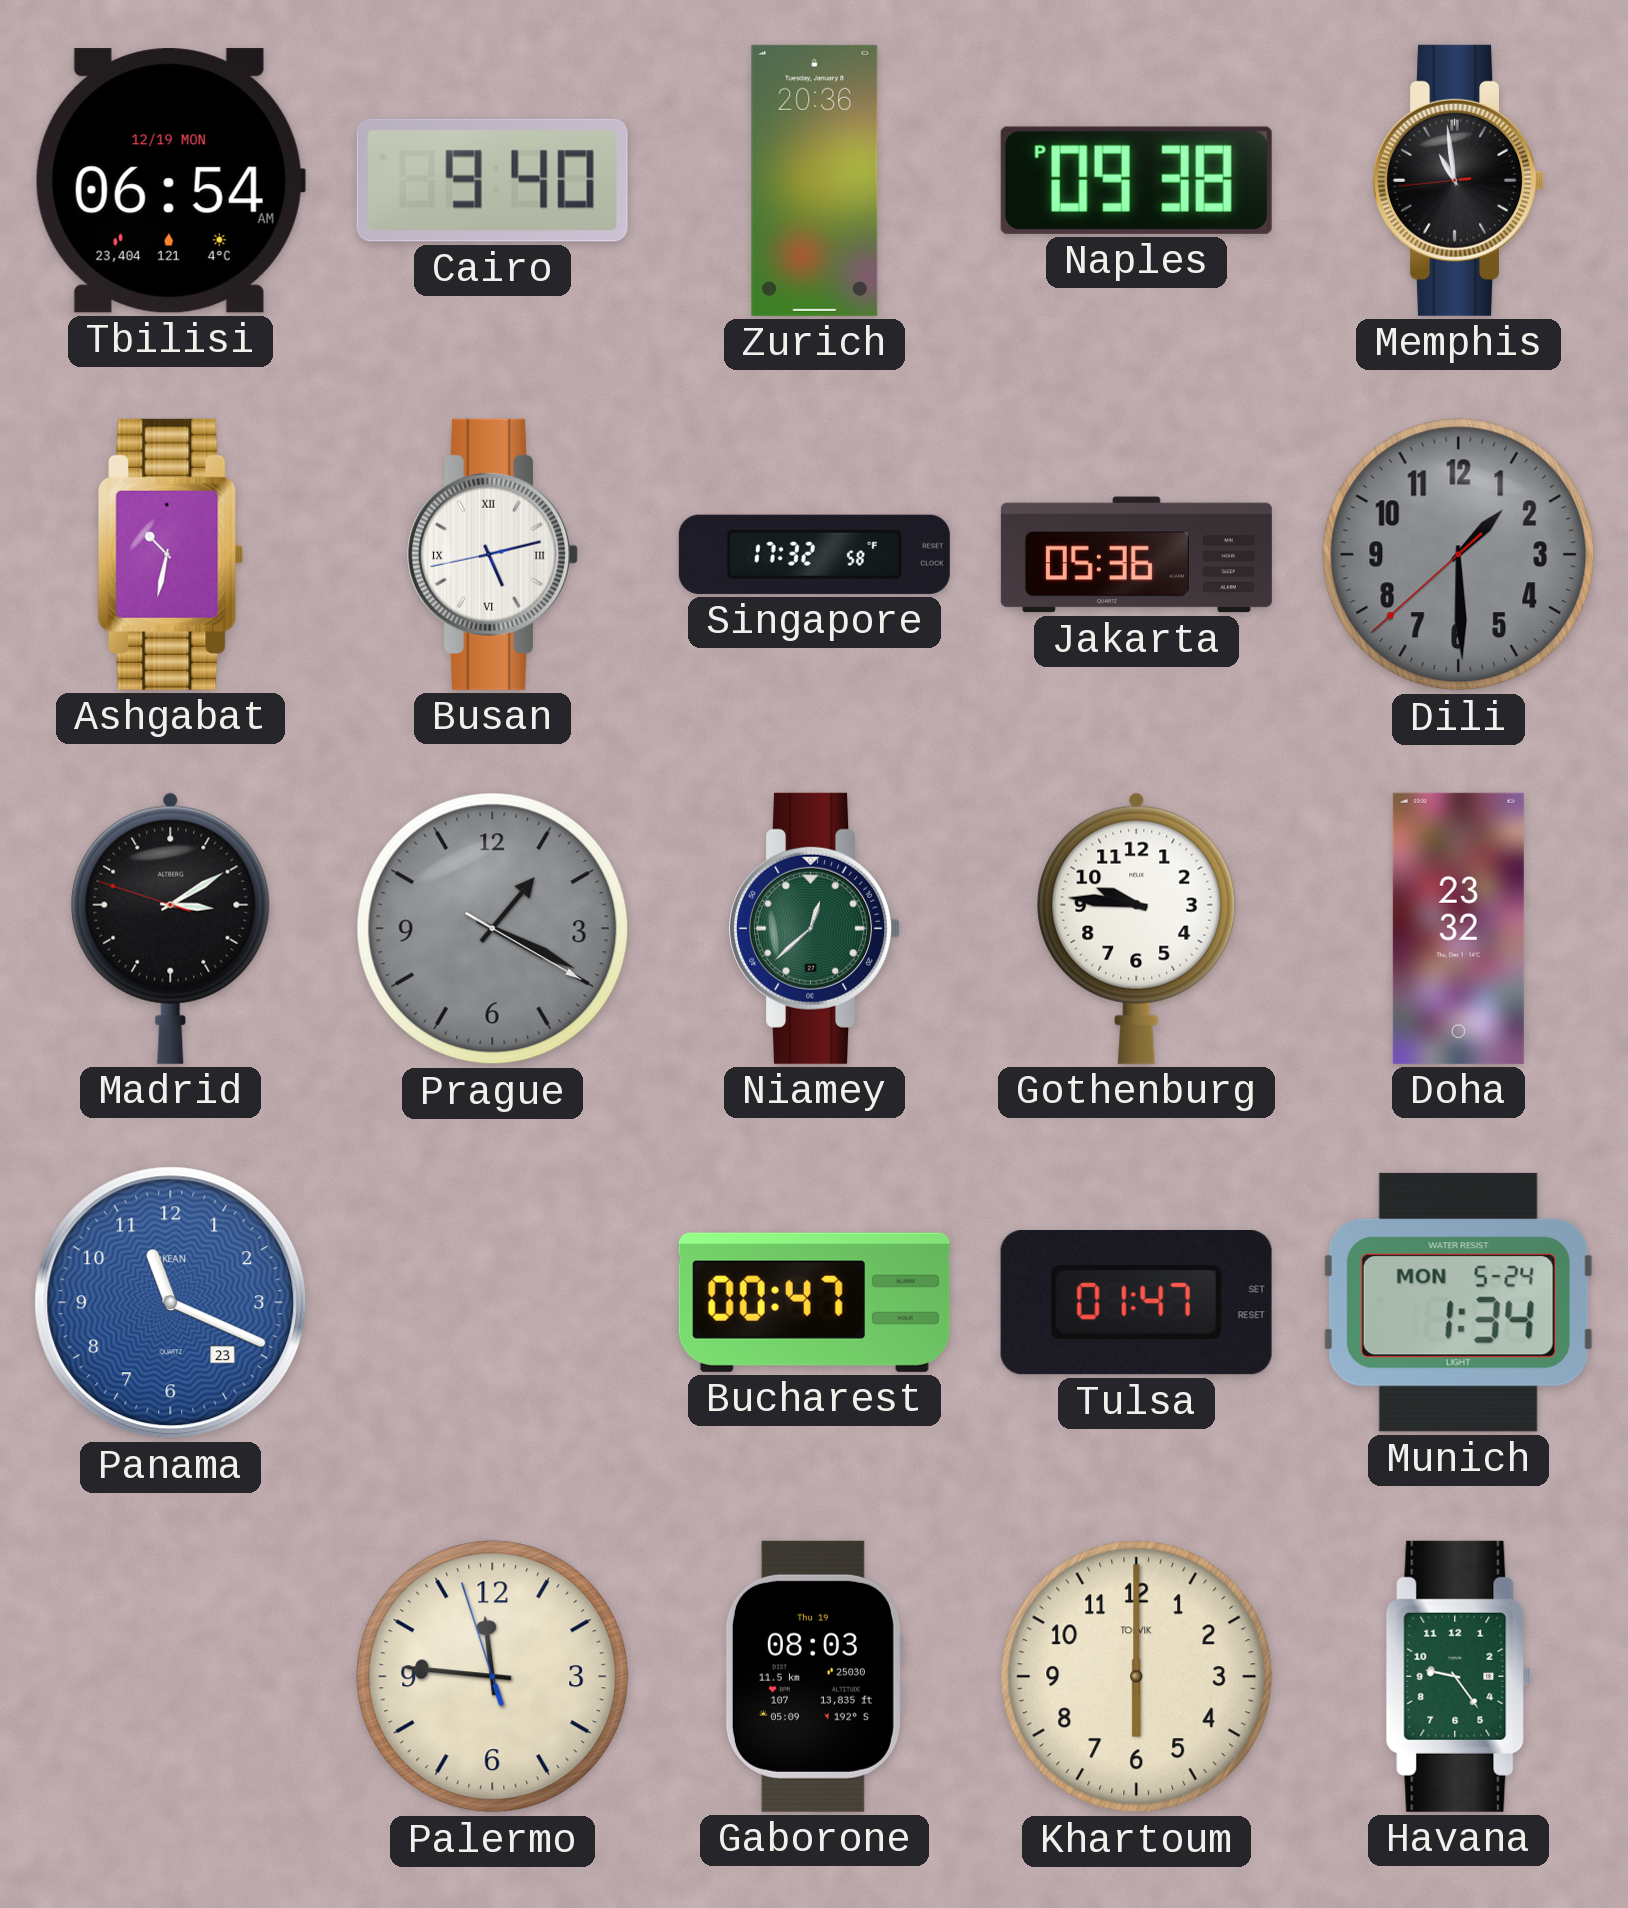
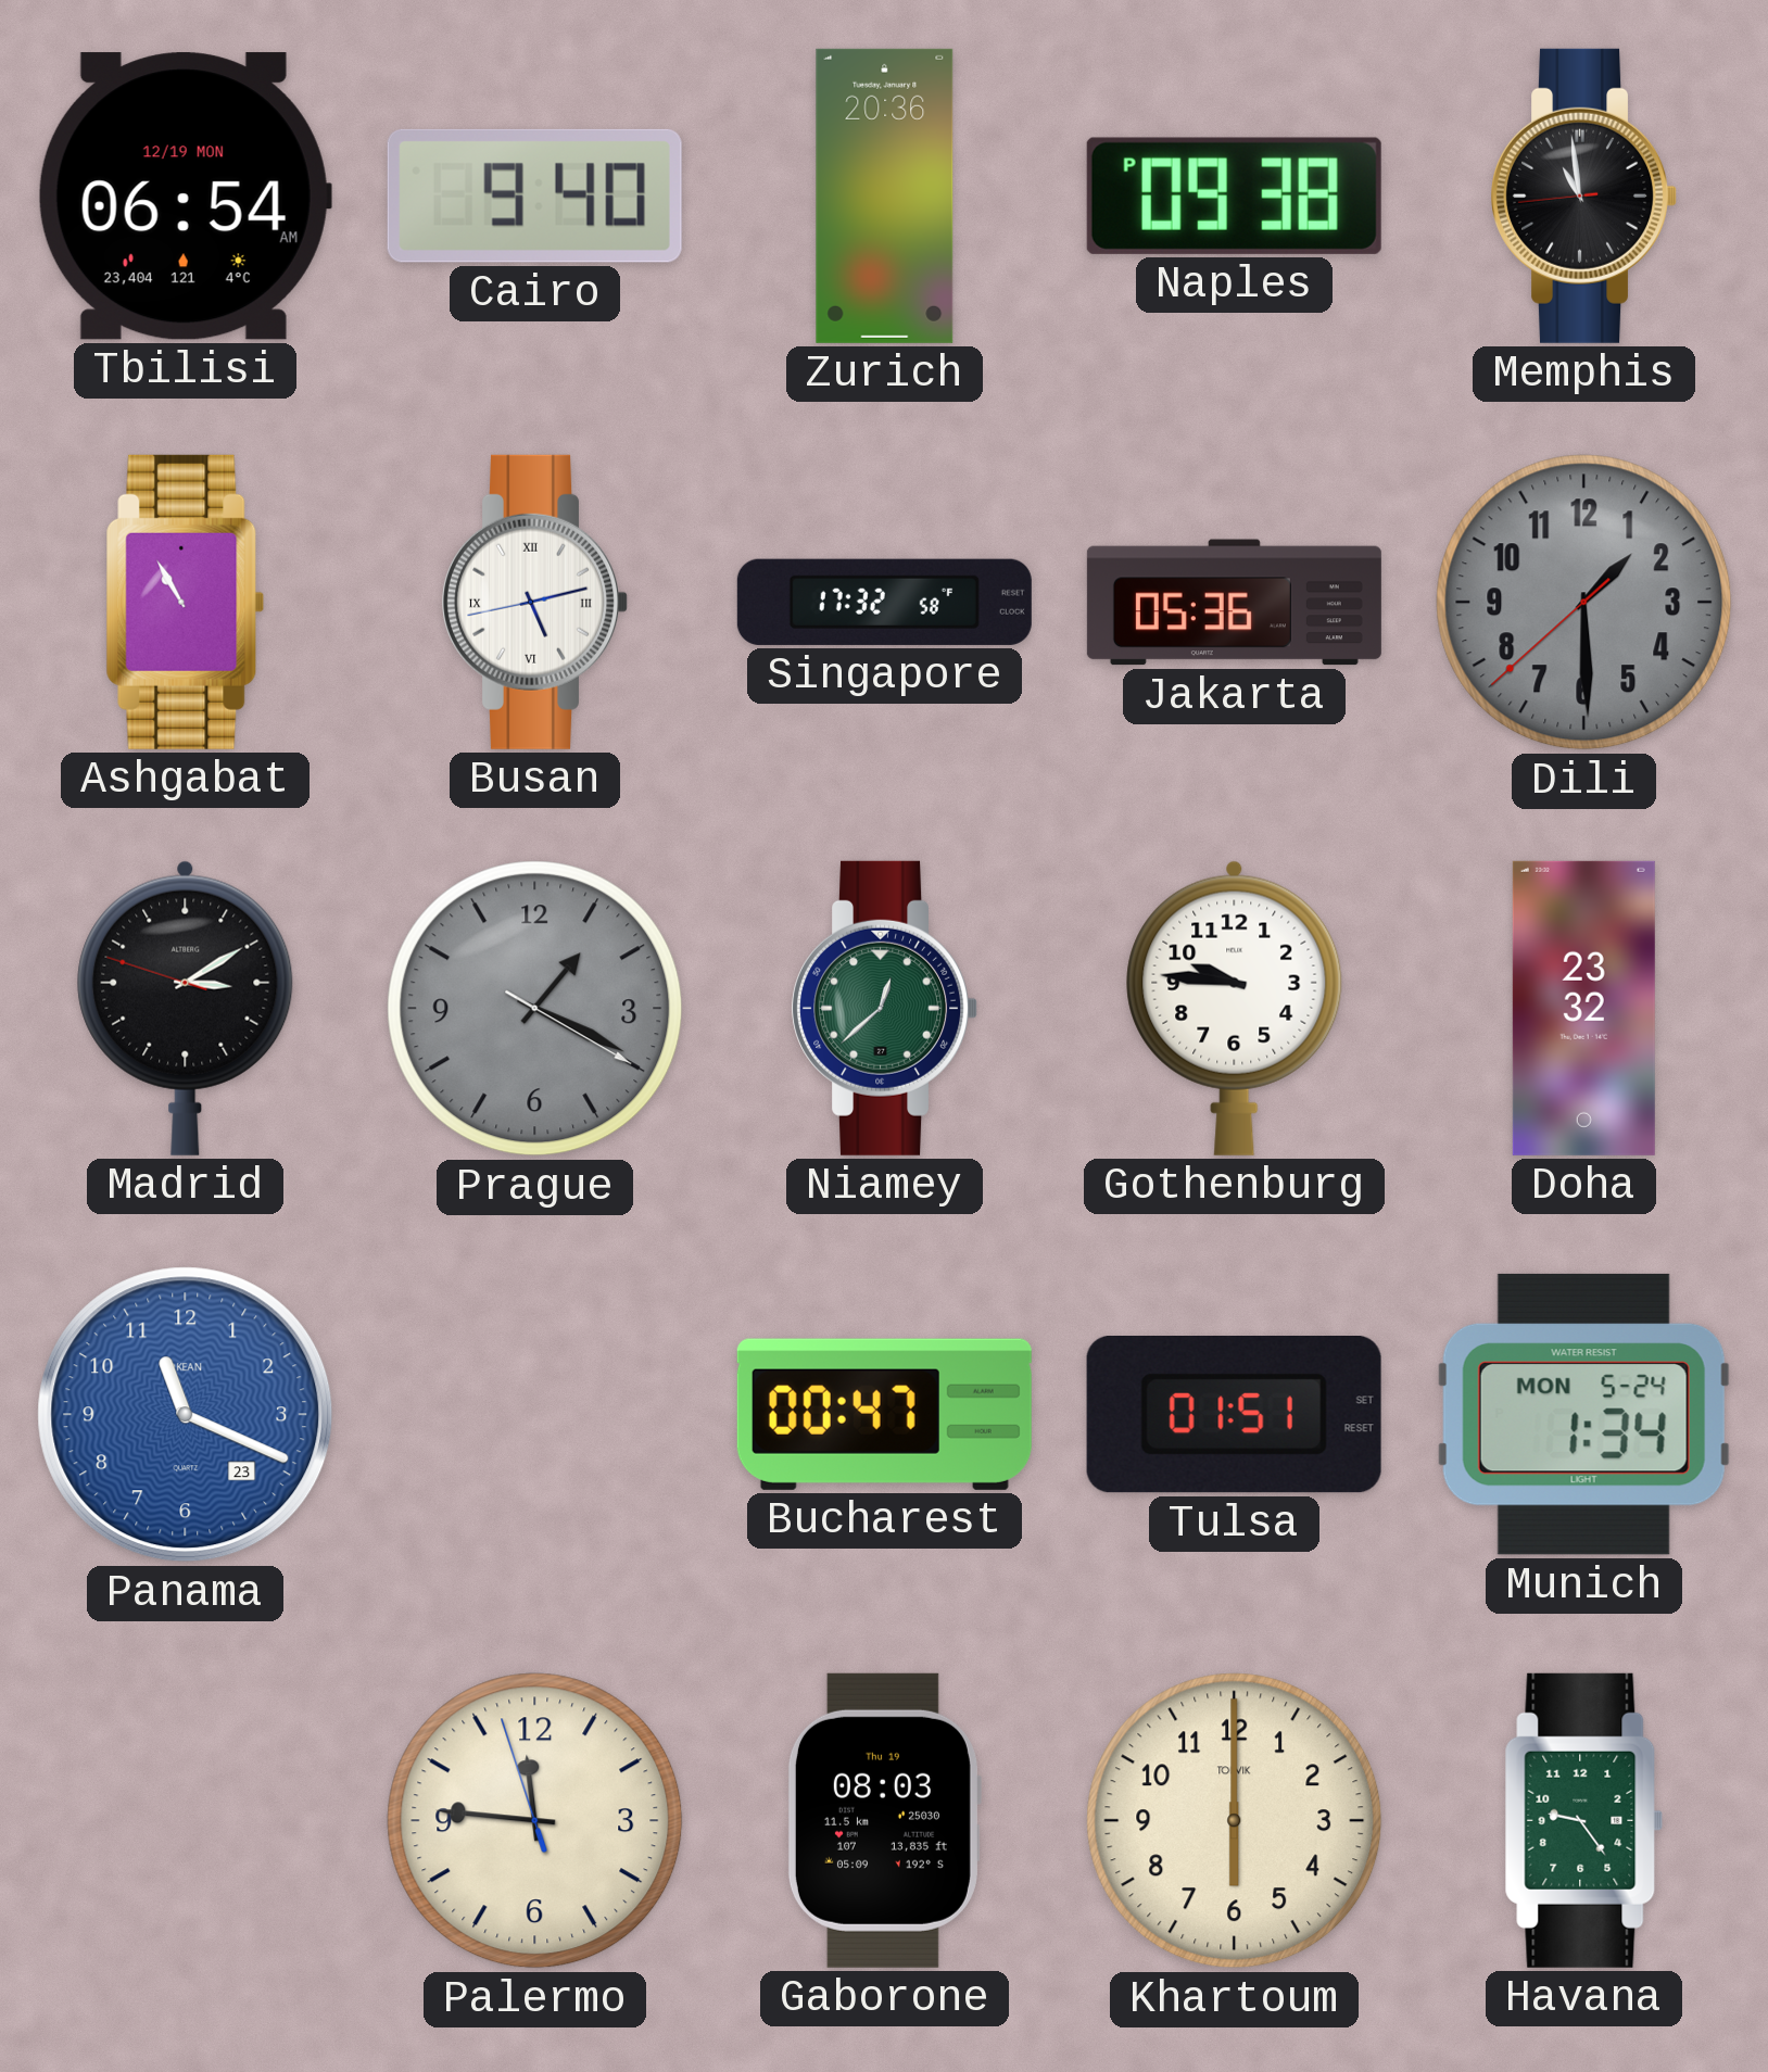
Ashgabat: 10:32 -> 10:55
Tulsa: 01:47 -> 01:51
